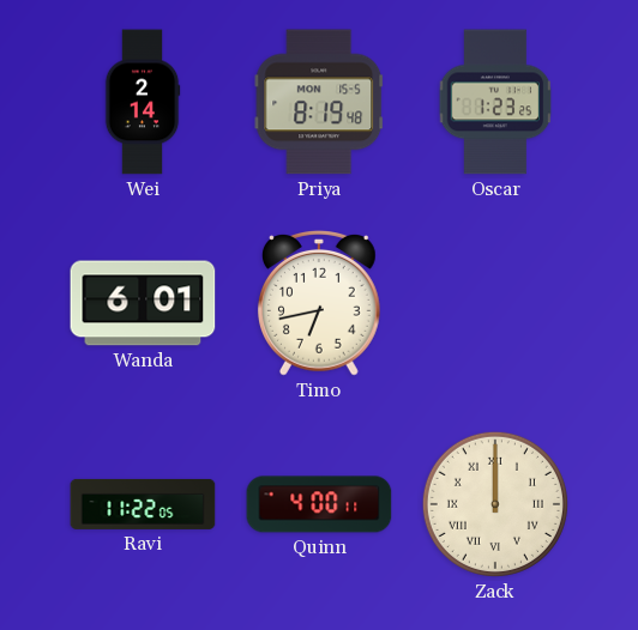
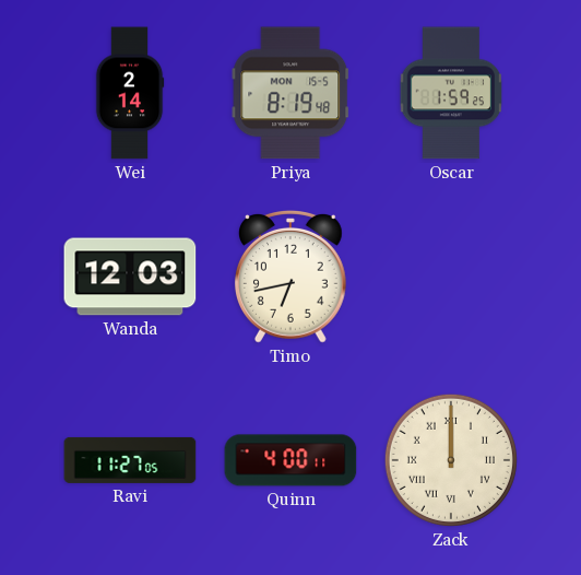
Oscar: 1:23 -> 1:59
Wanda: 6:01 -> 12:03
Ravi: 11:22 -> 11:27
